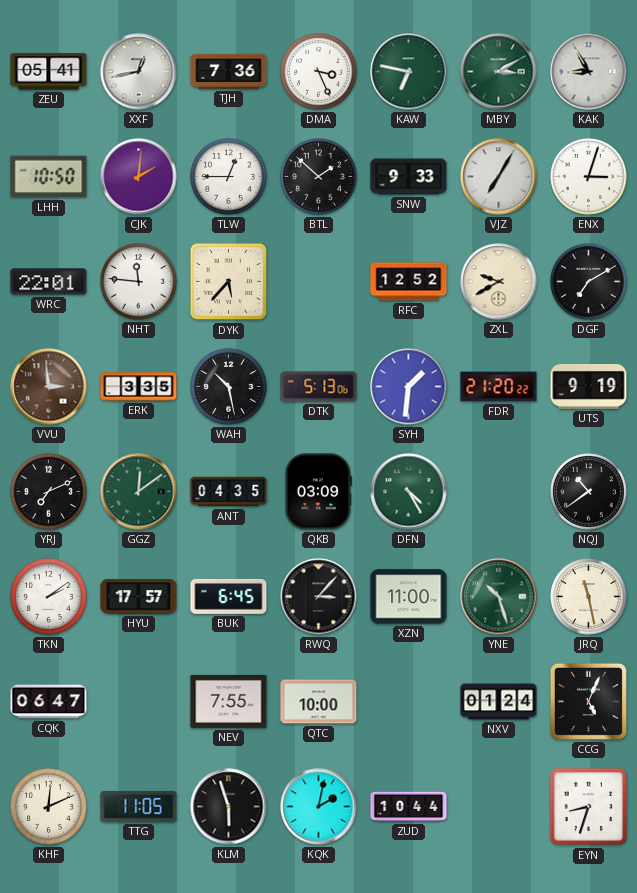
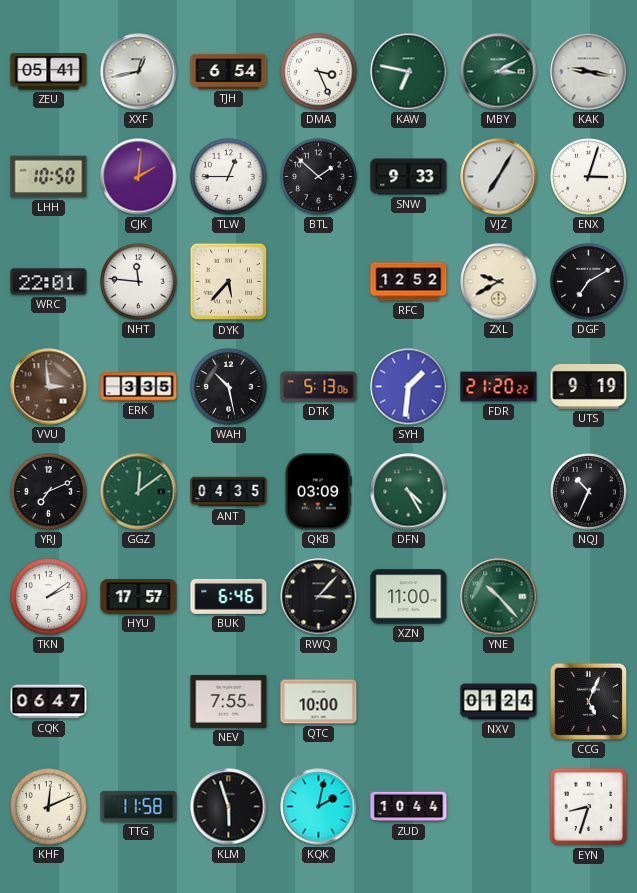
TJH: 7:36 -> 6:54
KAK: 8:55 -> 9:17
NQJ: 10:39 -> 10:34
BUK: 6:45 -> 6:46
YNE: 10:27 -> 10:23
JRQ: 11:28 -> none
TTG: 11:05 -> 11:58
